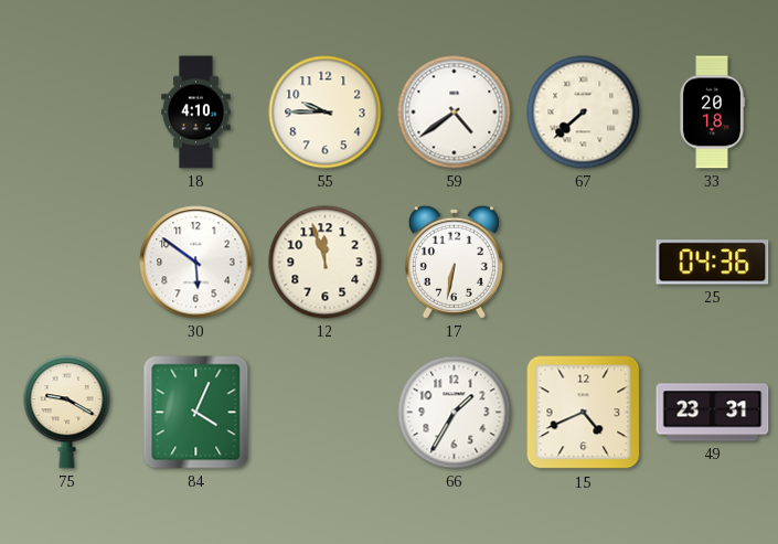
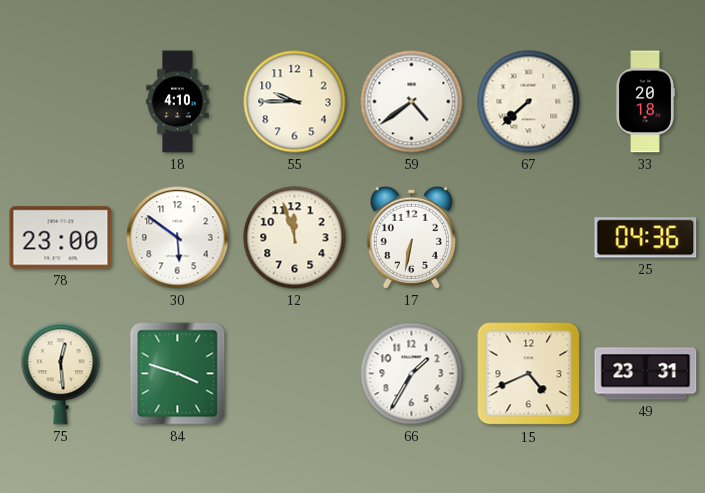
78: none -> 23:00
75: 9:20 -> 12:29
84: 4:04 -> 3:48
